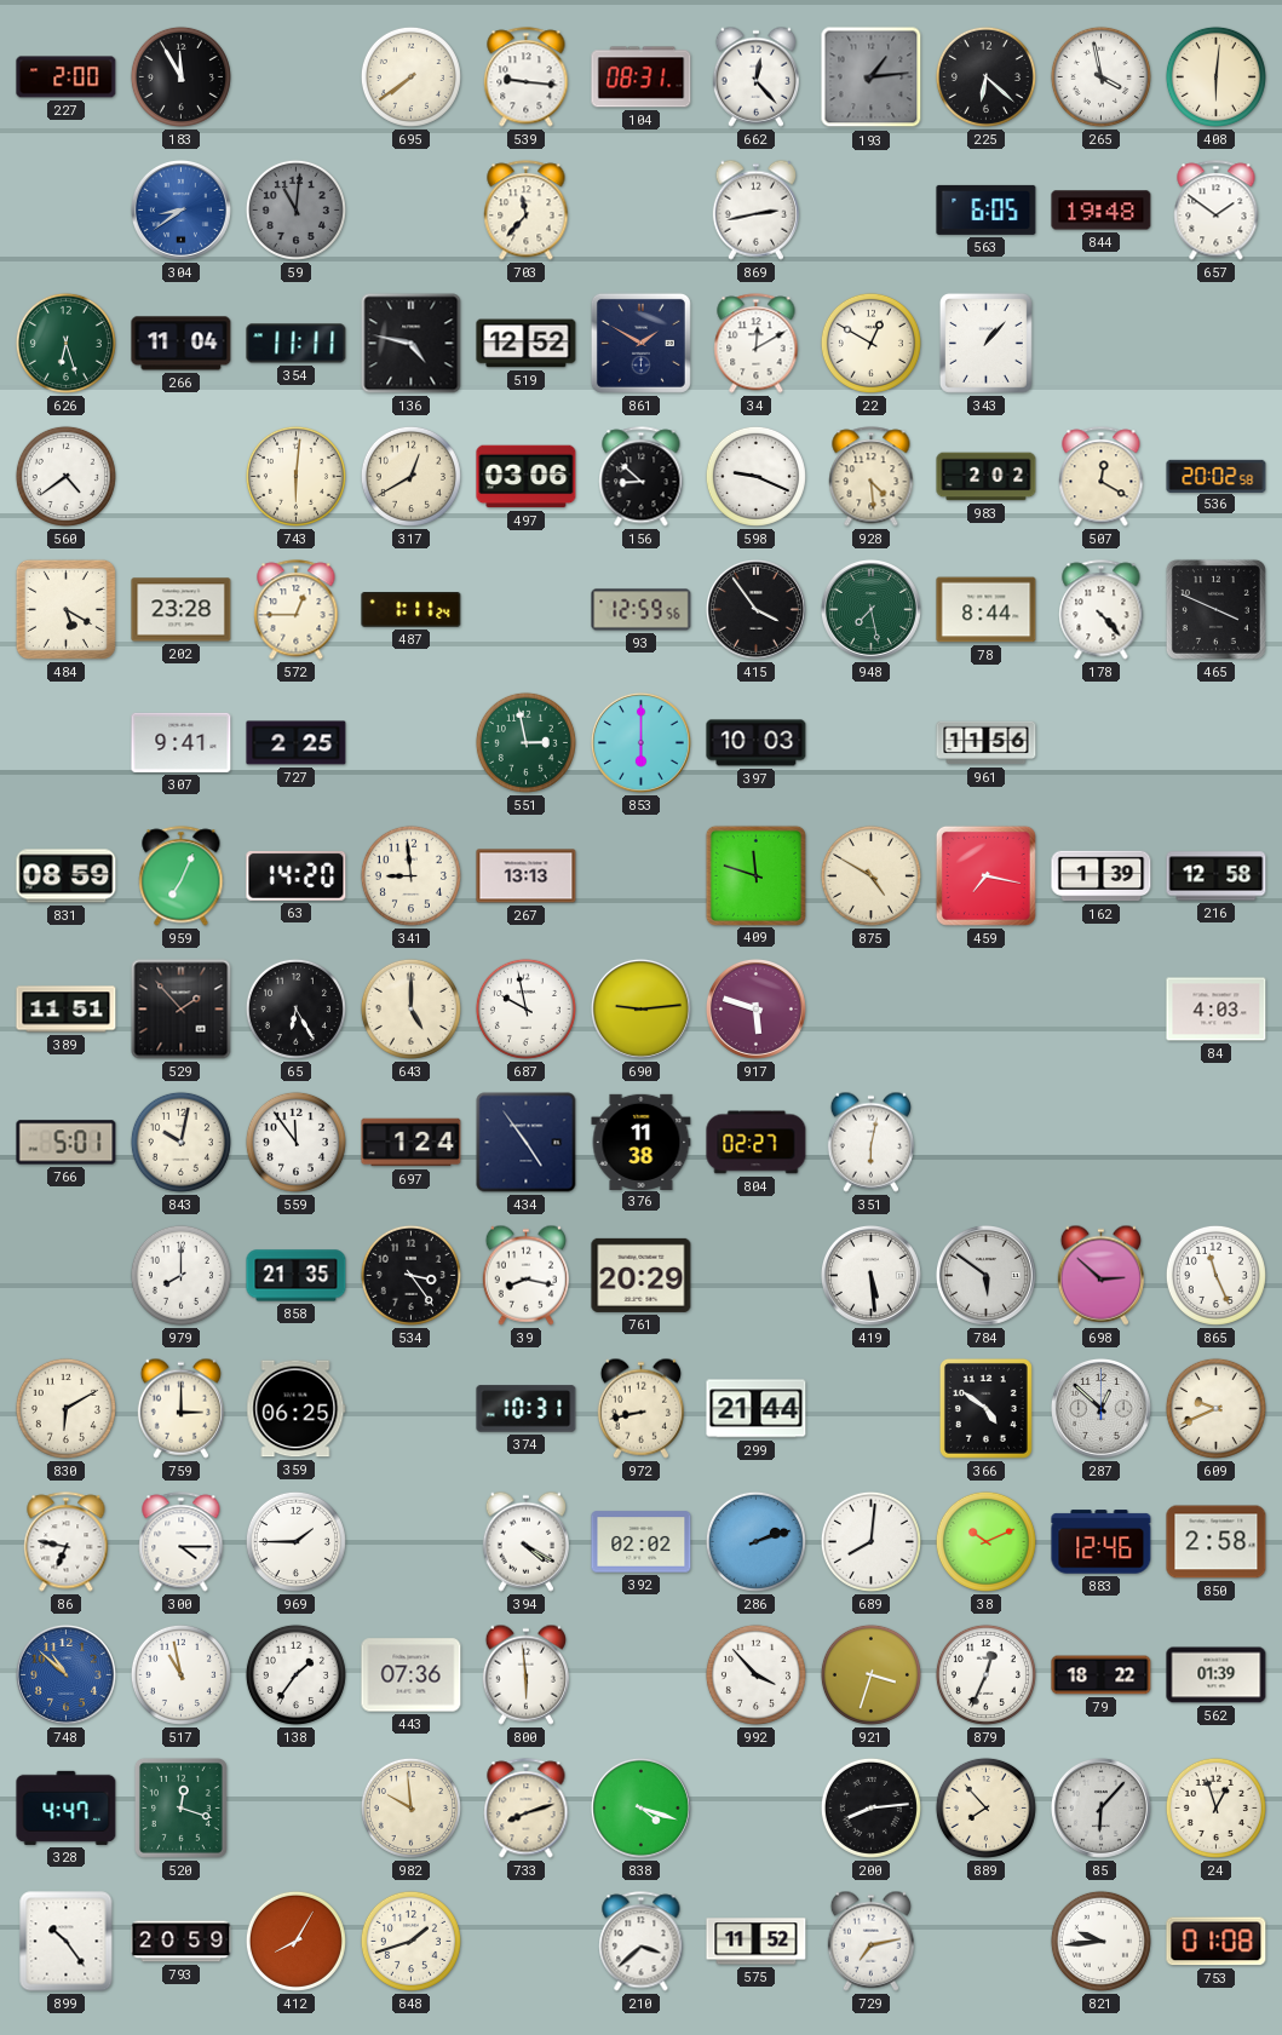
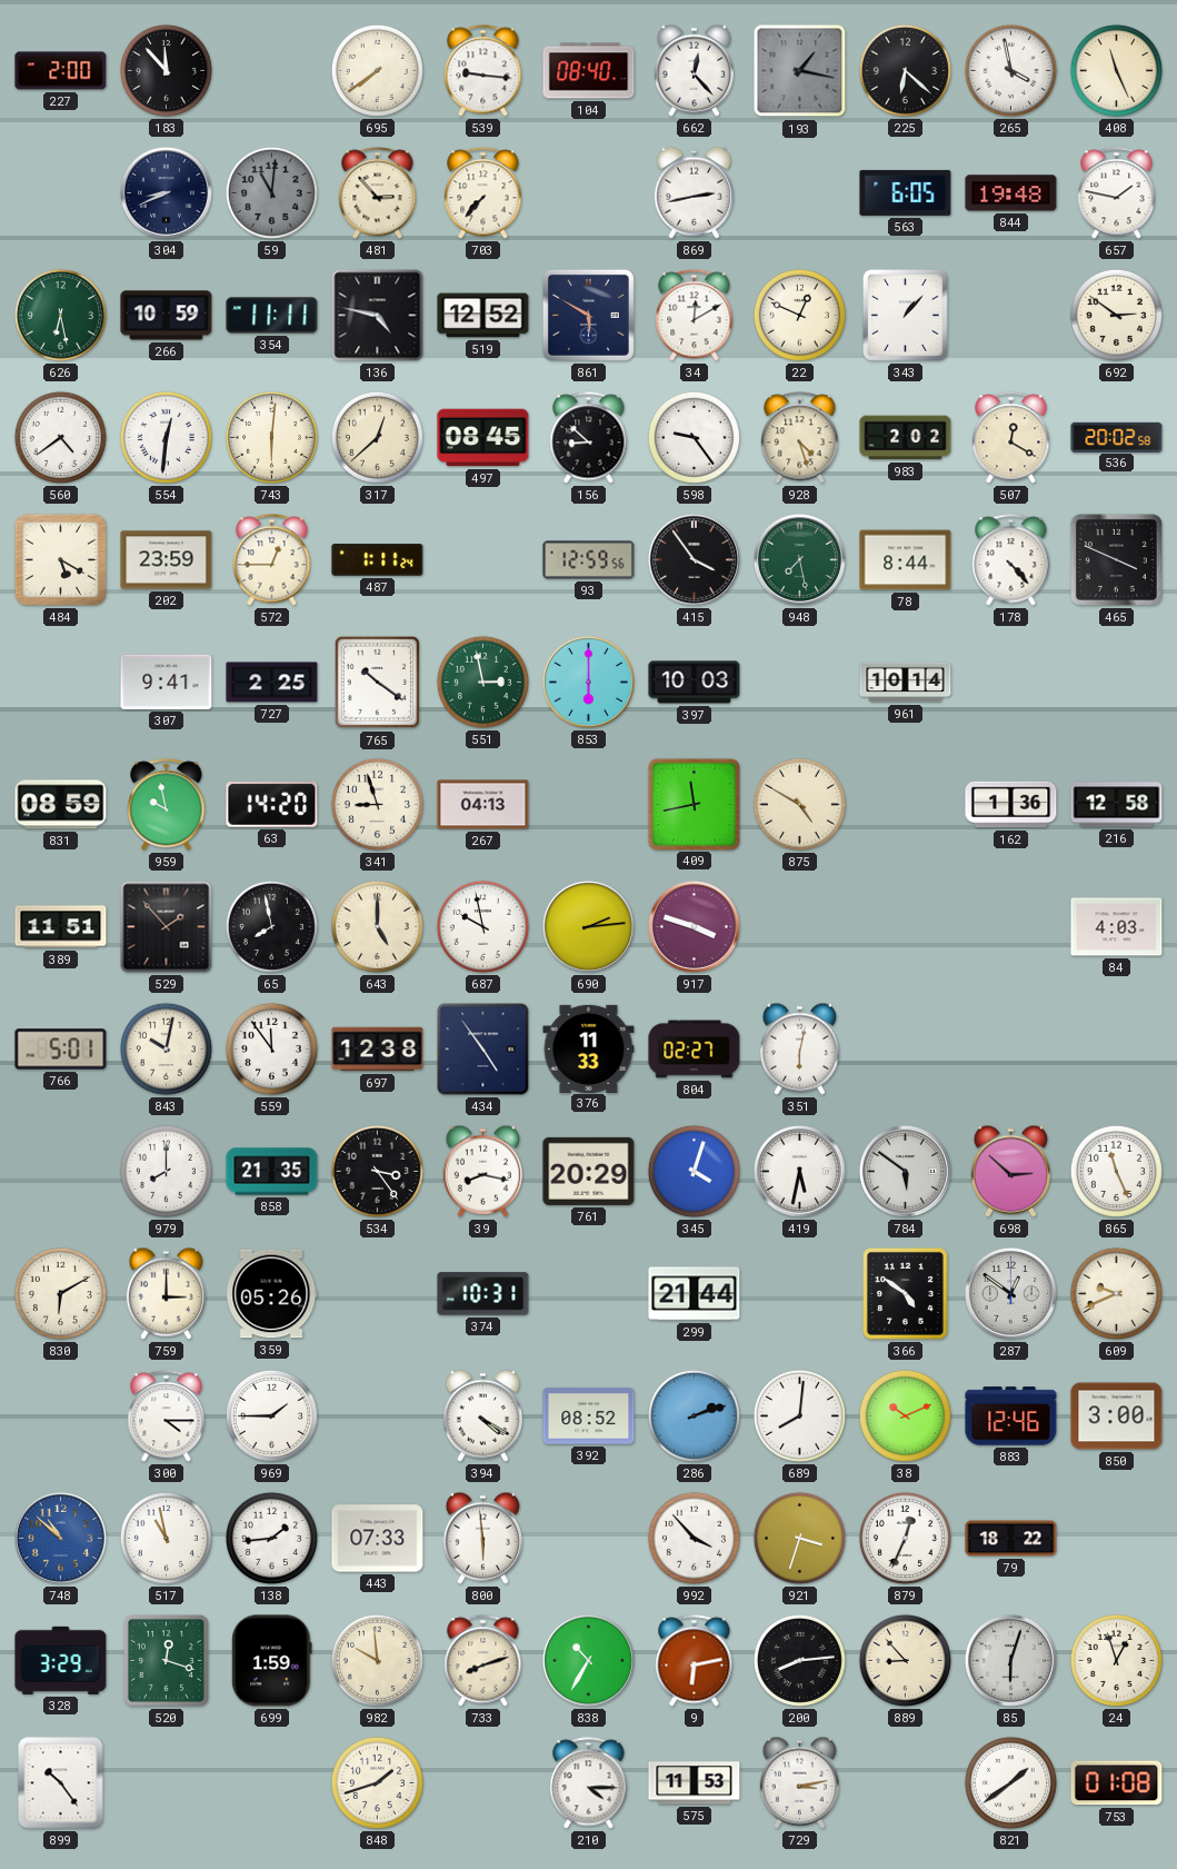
183: 11:55 -> 11:53
104: 08:31 -> 08:40
193: 1:14 -> 1:17
408: 6:01 -> 11:26
304: 8:39 -> 8:41
304 dial: blue -> navy
481: none -> 2:53
703: 11:37 -> 7:37
657: 1:51 -> 1:47
626: 6:27 -> 6:28
266: 11:04 -> 10:59
861: 1:50 -> 5:50
22: 12:50 -> 12:49
692: none -> 2:51
554: none -> 12:31
317: 12:40 -> 12:38
497: 03:06 -> 08:45
598: 9:19 -> 9:24
928: 4:29 -> 4:27
202: 23:28 -> 23:59
765: none -> 10:21
961: 11:56 -> 10:14
959: 7:04 -> 9:58
341: 8:59 -> 8:57
267: 13:13 -> 04:13
409: 11:48 -> 11:43
459: 7:17 -> none
162: 1:39 -> 1:36
65: 6:25 -> 7:58
690: 9:14 -> 2:14
917: 5:48 -> 3:48
697: 1:24 -> 12:38
376: 11:38 -> 11:33
345: none -> 4:03
419: 5:29 -> 5:32
359: 06:25 -> 05:26
972: 8:43 -> none
287: 12:52 -> 12:51
86: 6:47 -> none
392: 02:02 -> 08:52
850: 2:58 -> 3:00
138: 1:36 -> 1:44
443: 07:36 -> 07:33
562: 01:39 -> none
328: 4:47 -> 3:29
699: none -> 1:59
838: 4:18 -> 10:35
9: none -> 6:13
889: 7:53 -> 8:53
85: 6:07 -> 6:03
793: 20:59 -> none
412: 8:05 -> none
210: 3:38 -> 4:15
575: 11:52 -> 11:53
729: 7:13 -> 3:13
821: 9:44 -> 1:39
